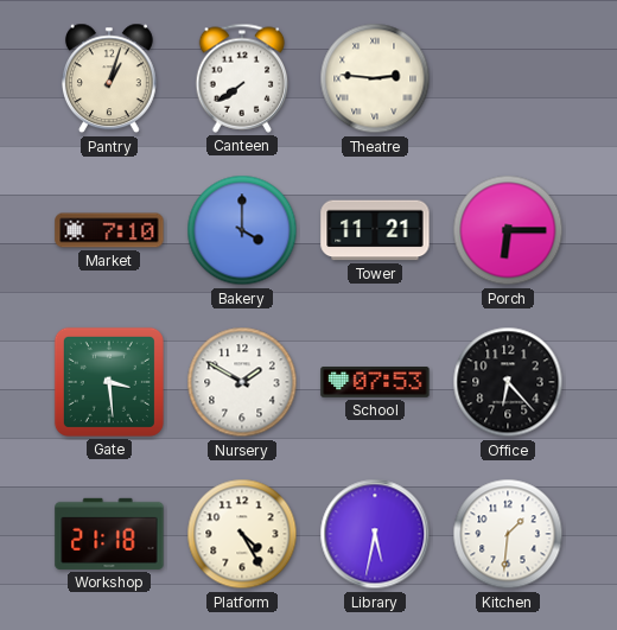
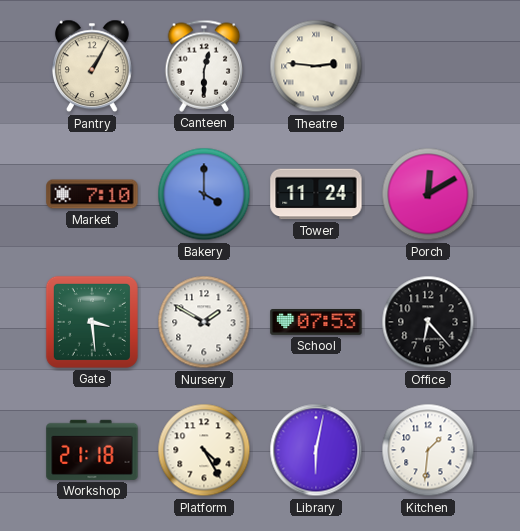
Pantry: 1:03 -> 1:05
Canteen: 7:39 -> 12:30
Tower: 11:21 -> 11:24
Porch: 6:15 -> 12:10
Library: 5:32 -> 6:02
